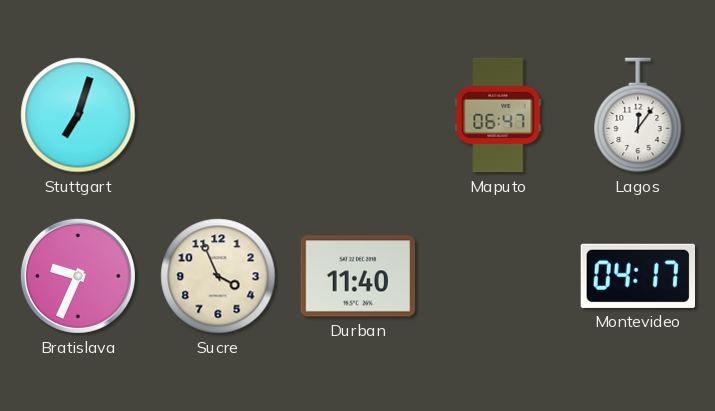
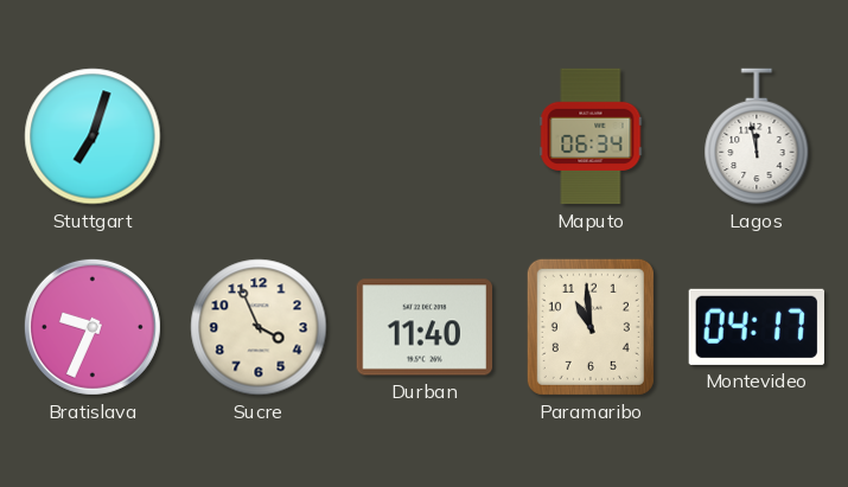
Maputo: 06:47 -> 06:34
Lagos: 12:06 -> 11:58
Paramaribo: none -> 10:59
